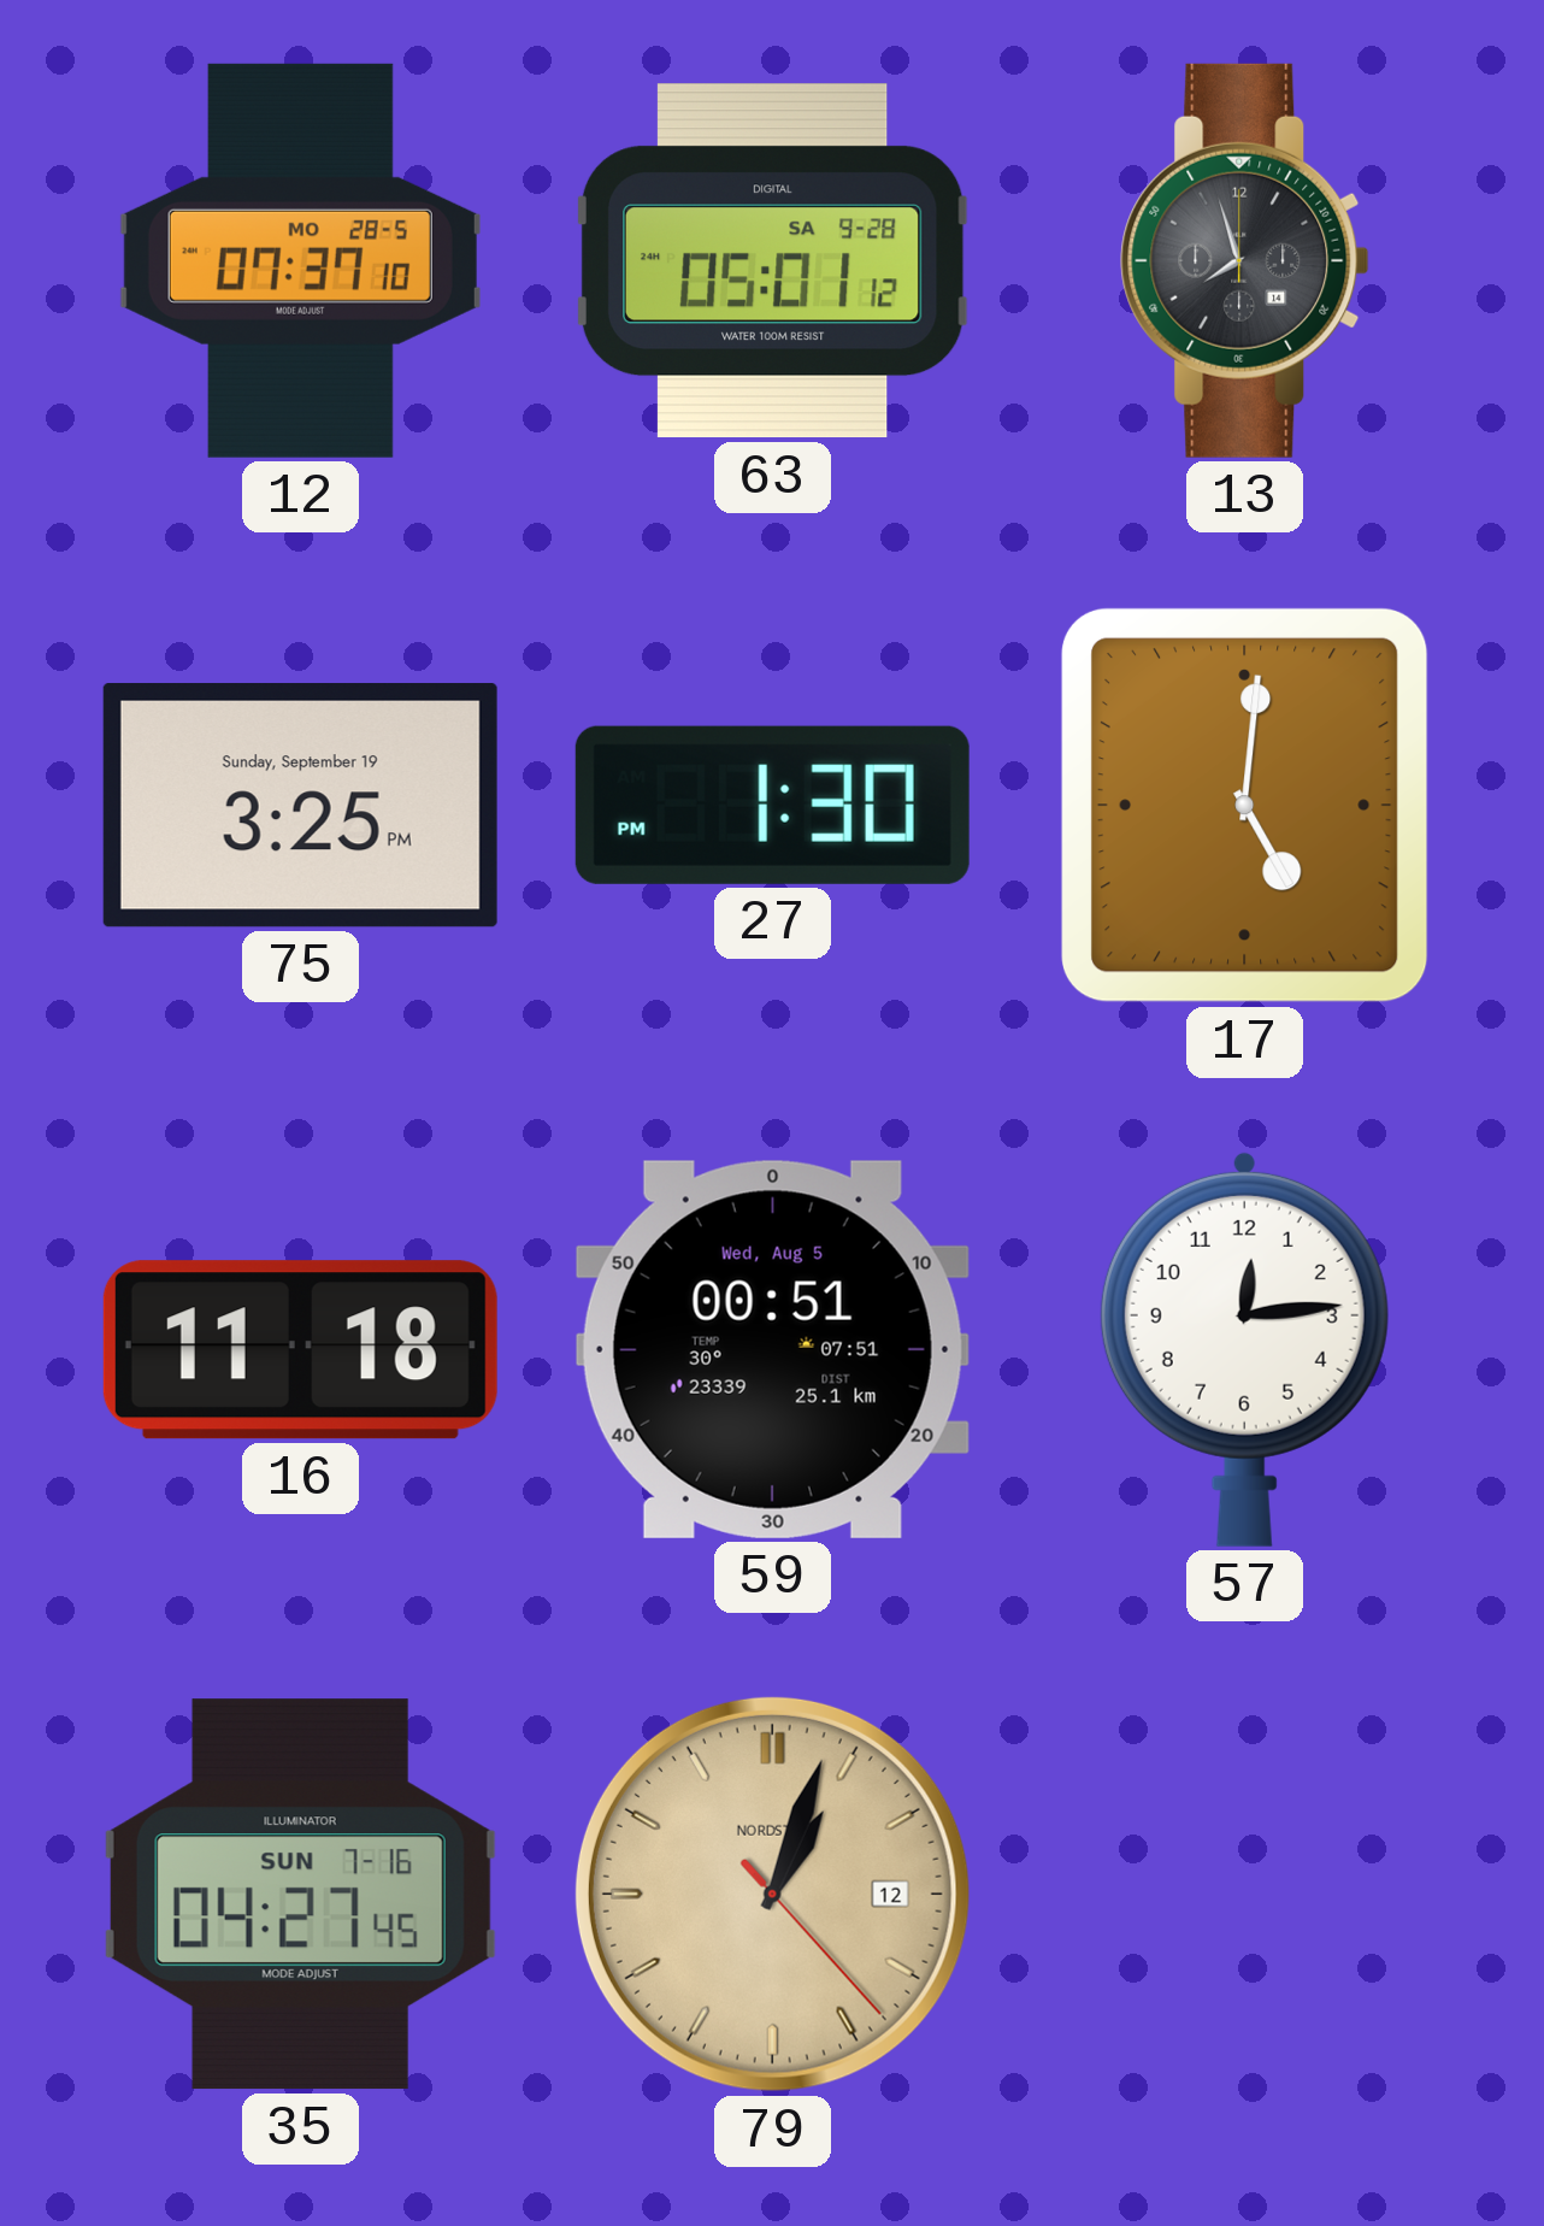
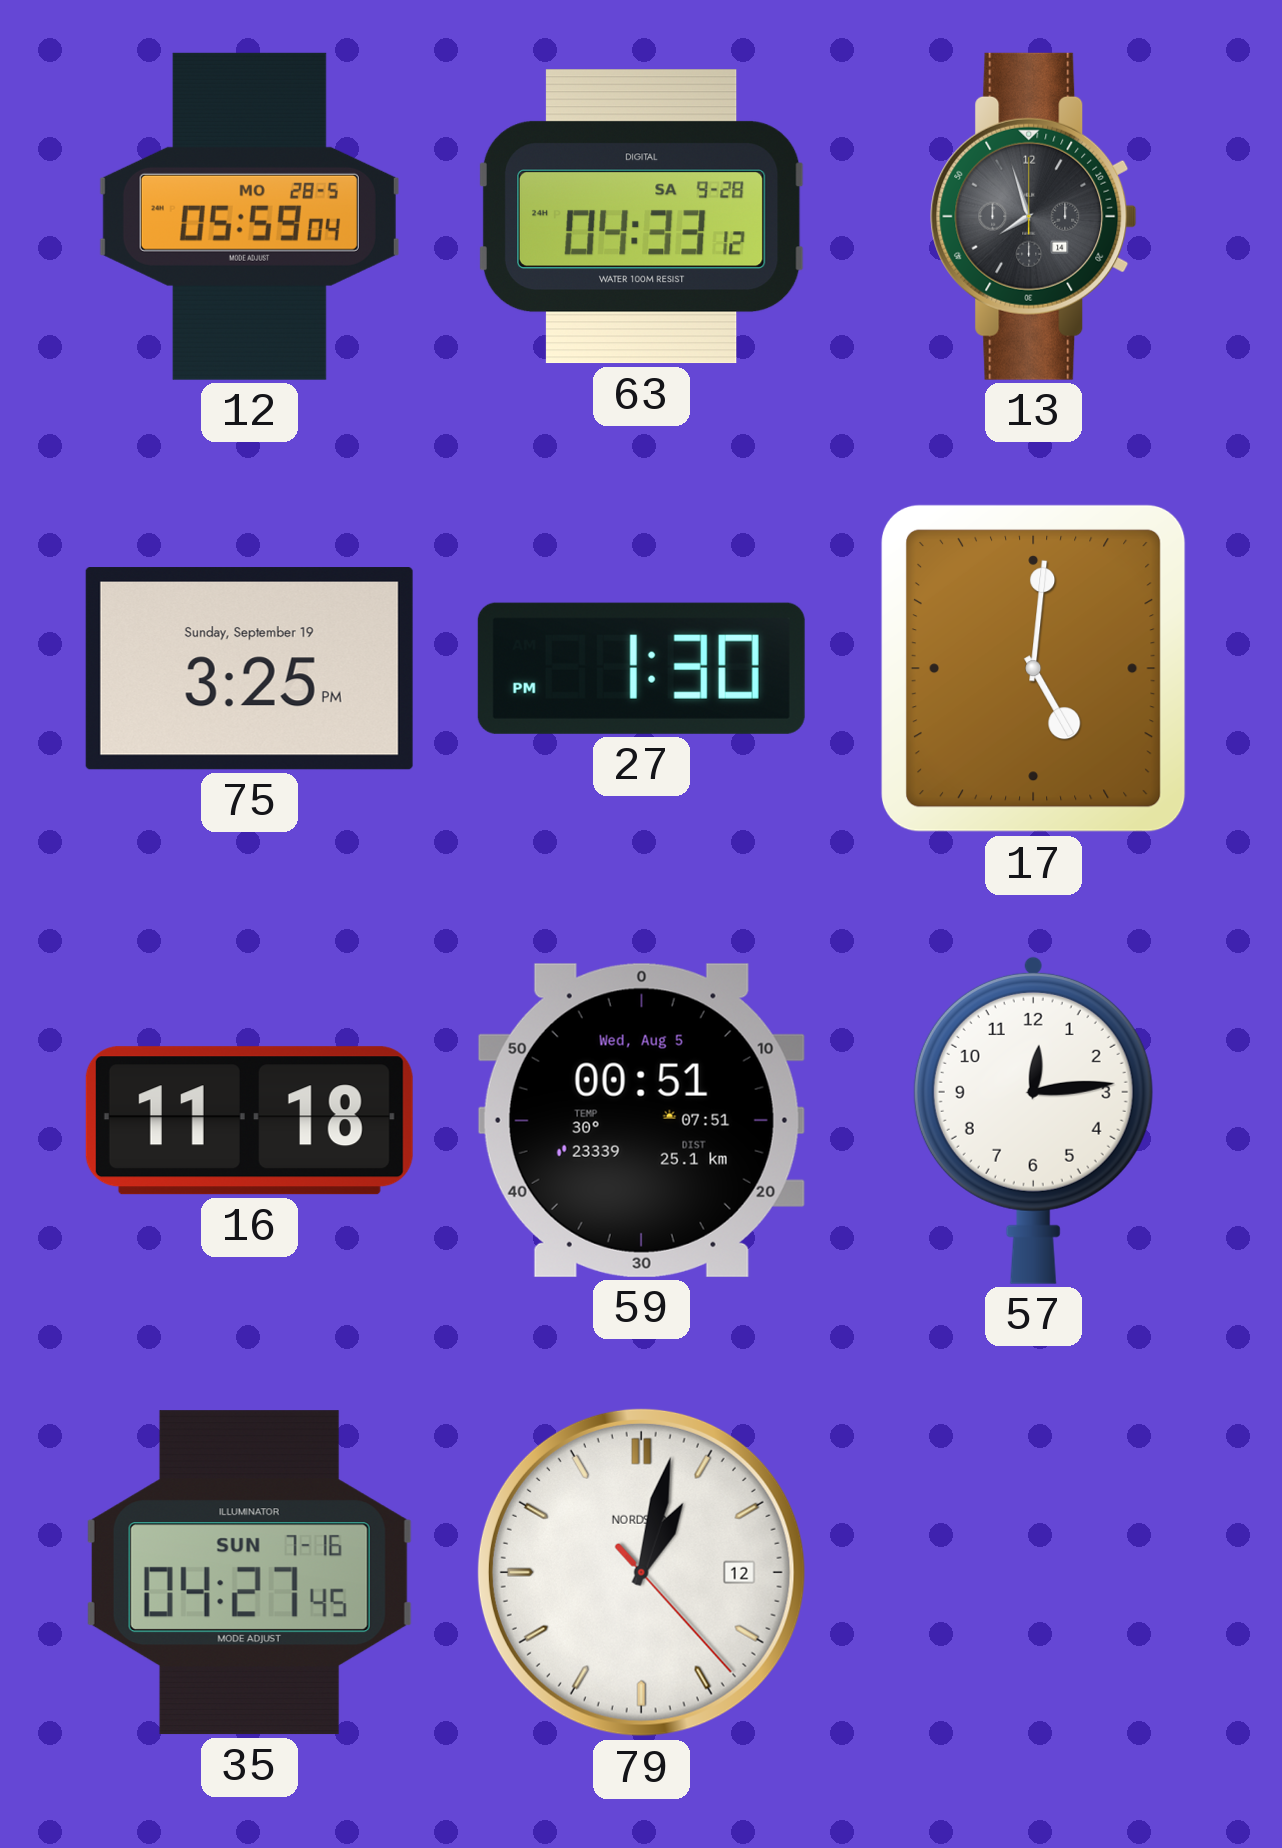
12: 07:37 -> 05:59
63: 05:01 -> 04:33
79: 1:03 -> 1:02
79 dial: champagne -> white
